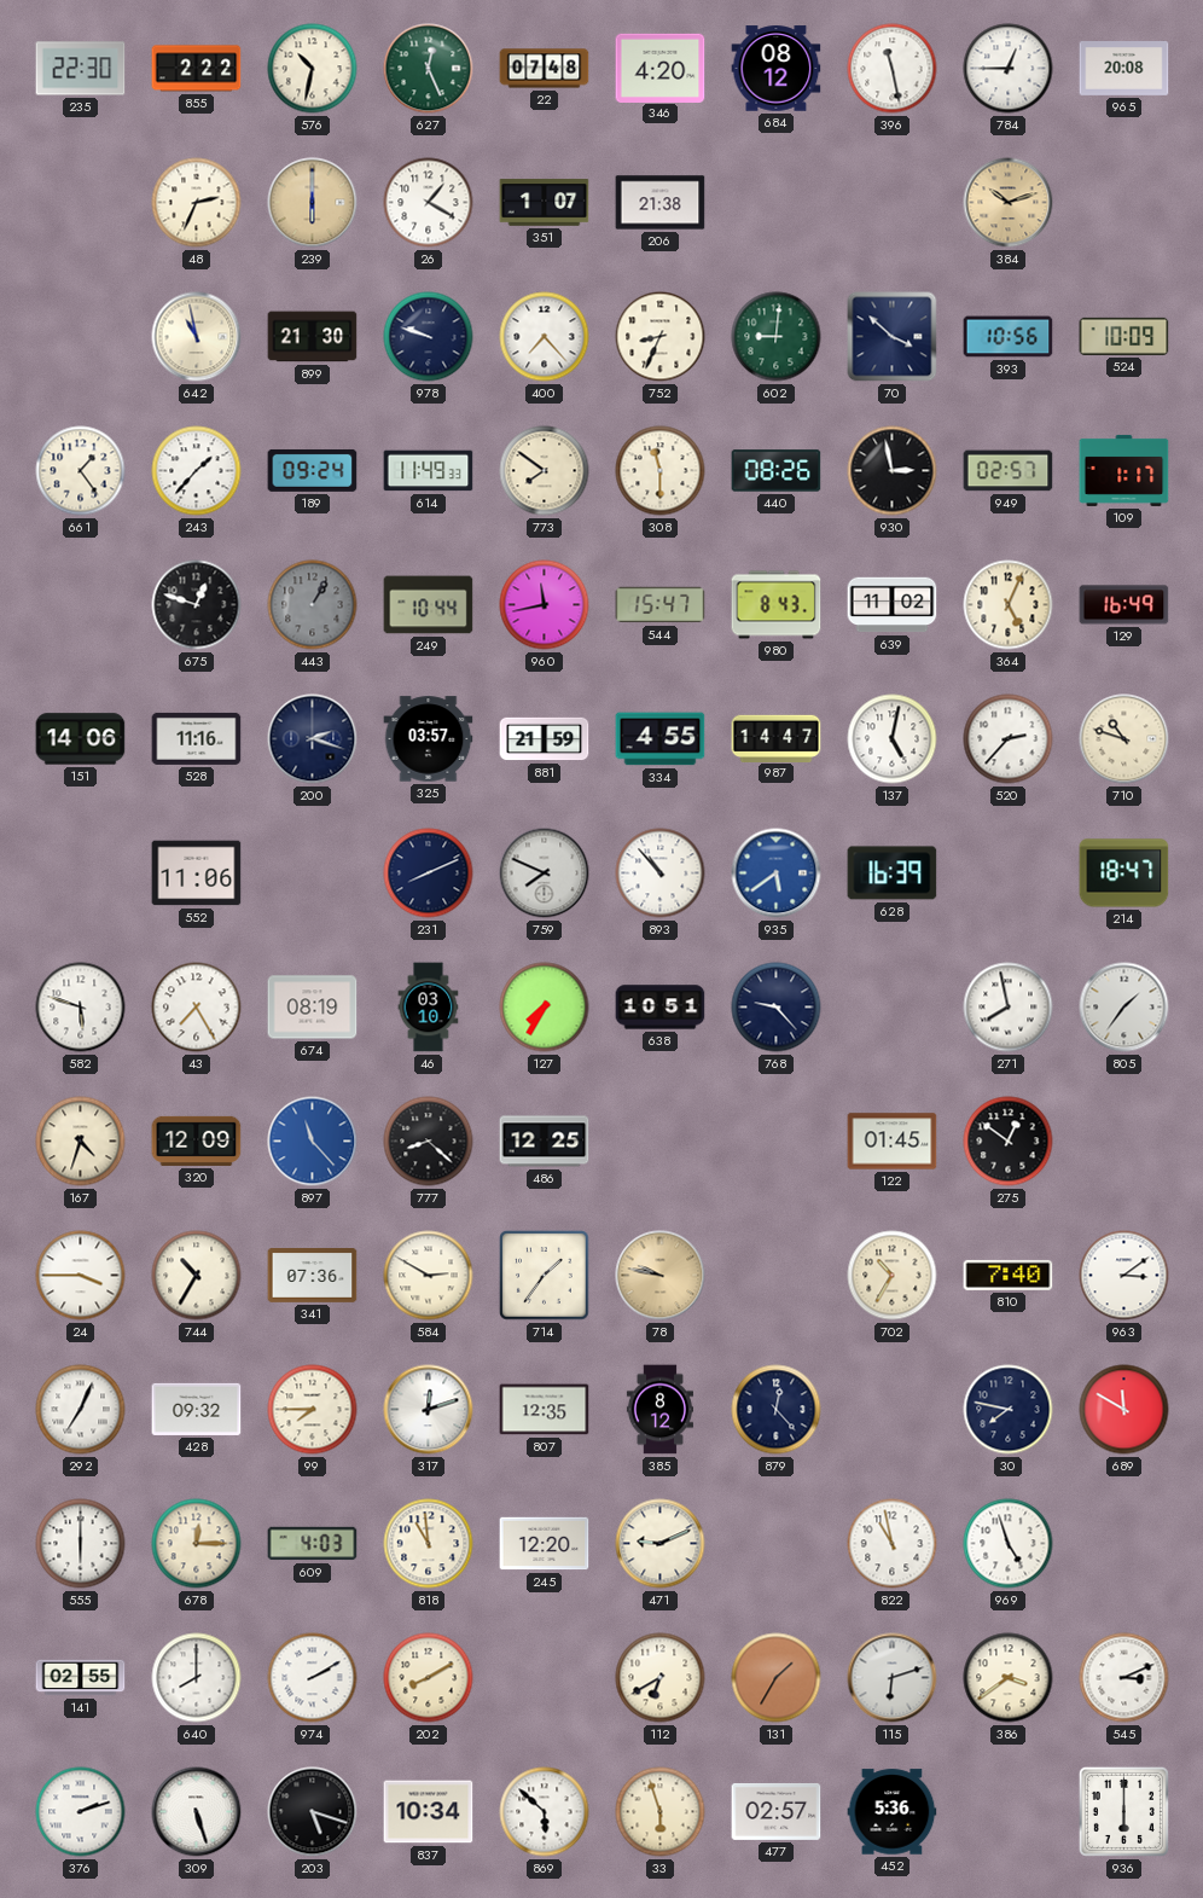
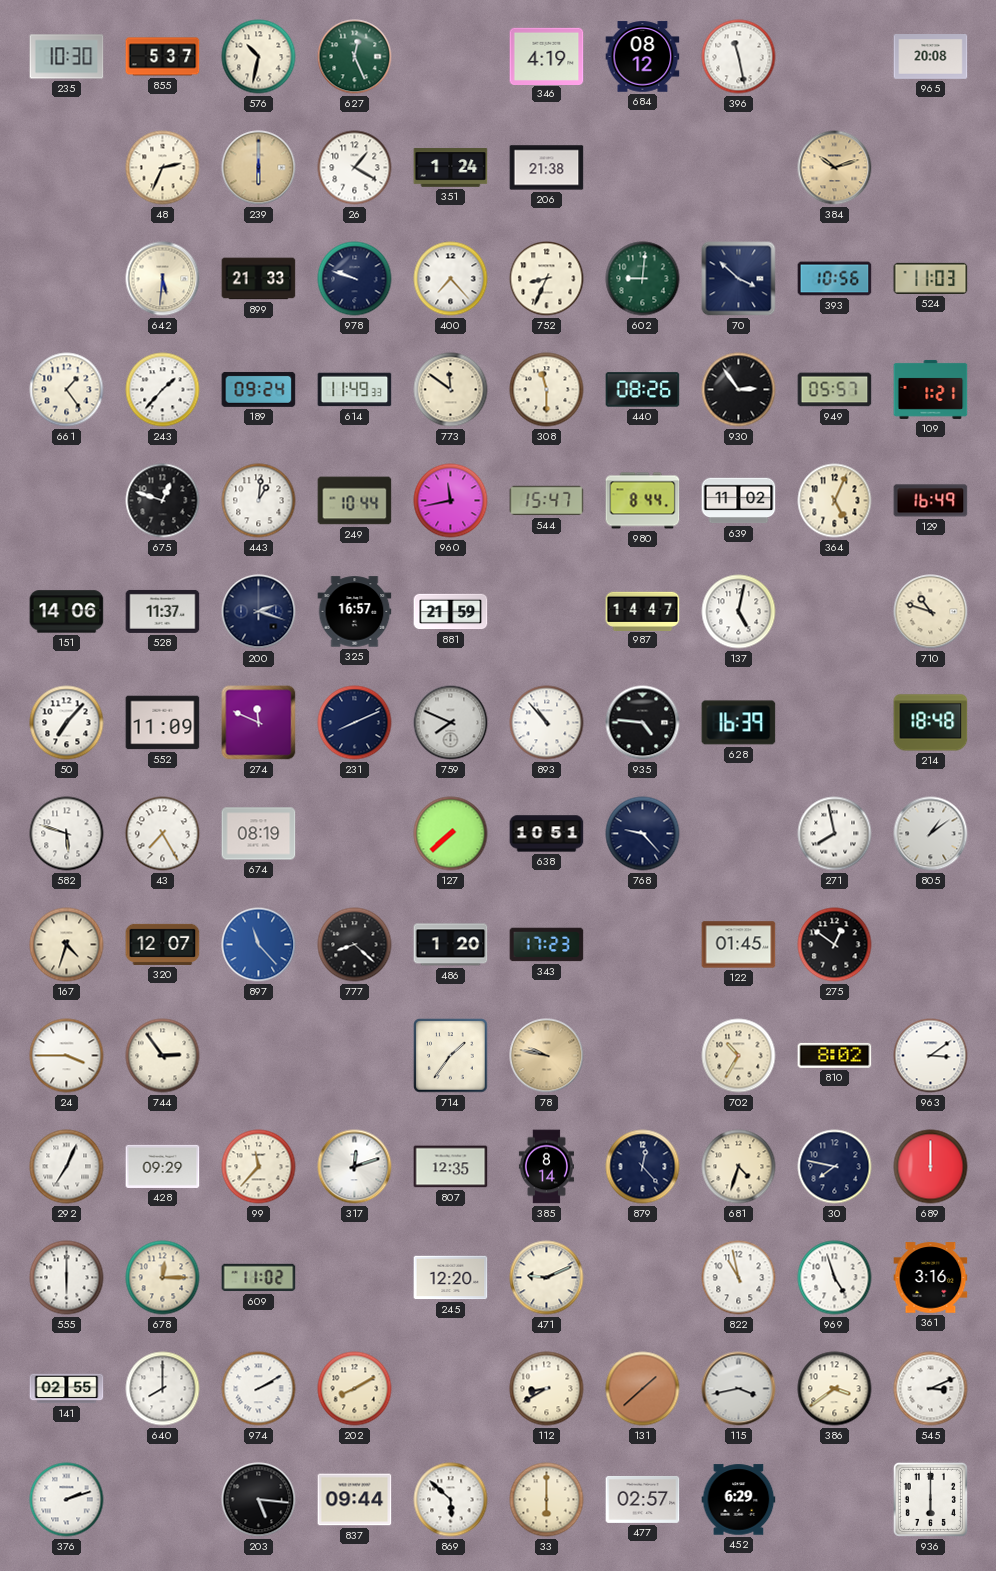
235: 22:30 -> 10:30
855: 2:22 -> 5:37
22: 07:48 -> none
346: 4:20 -> 4:19
784: 12:45 -> none
351: 1:07 -> 1:24
642: 10:58 -> 5:31
899: 21:30 -> 21:33
524: 10:09 -> 11:03
773: 7:51 -> 11:51
930: 2:58 -> 2:54
949: 02:57 -> 05:57
109: 1:17 -> 1:21
443: 1:05 -> 1:01
443 dial: grey -> white
980: 8:43 -> 8:44
528: 11:16 -> 11:37
325: 03:57 -> 16:57
334: 4:55 -> none
520: 2:37 -> none
50: none -> 7:07
552: 11:06 -> 11:09
274: none -> 11:49
935: 5:39 -> 4:46
935 dial: blue -> black
214: 18:47 -> 18:48
46: 03:10 -> none
127: 7:35 -> 7:38
805: 1:36 -> 1:09
320: 12:09 -> 12:07
486: 12:25 -> 1:20
343: none -> 17:23
744: 10:35 -> 2:54
341: 07:36 -> none
584: 2:50 -> none
810: 7:40 -> 8:02
428: 09:32 -> 09:29
99: 7:45 -> 11:37
385: 8:12 -> 8:14
681: none -> 4:33
689: 11:50 -> 12:00
609: 4:03 -> 11:02
818: 10:59 -> none
361: none -> 3:16
112: 6:40 -> 8:40
131: 1:35 -> 1:38
115: 6:12 -> 3:43
309: 5:27 -> none
203: 5:18 -> 5:16
837: 10:34 -> 09:44
33: 5:57 -> 6:00
452: 5:36 -> 6:29
